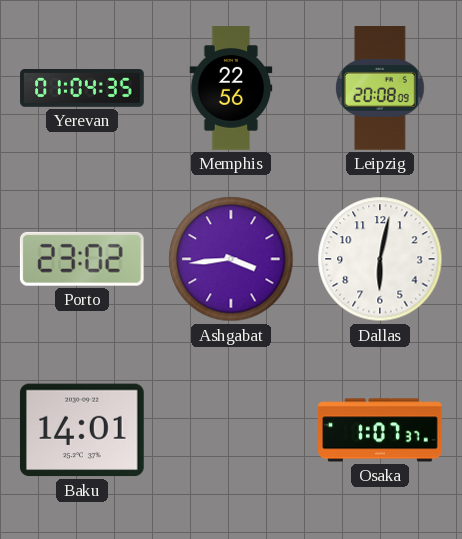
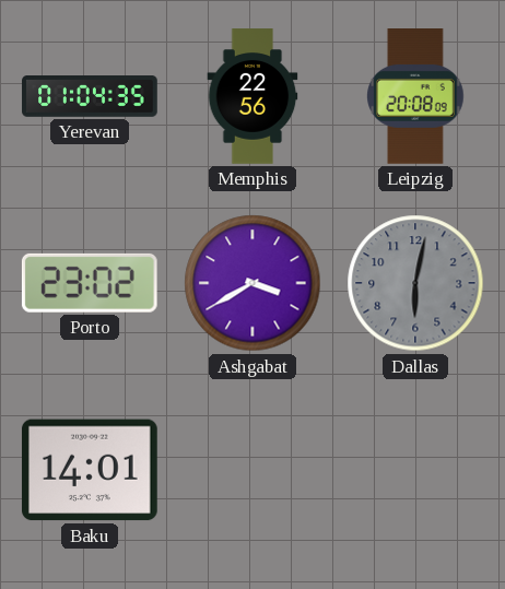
Ashgabat: 3:44 -> 3:40
Dallas dial: white -> grey
Osaka: 1:07 -> none
